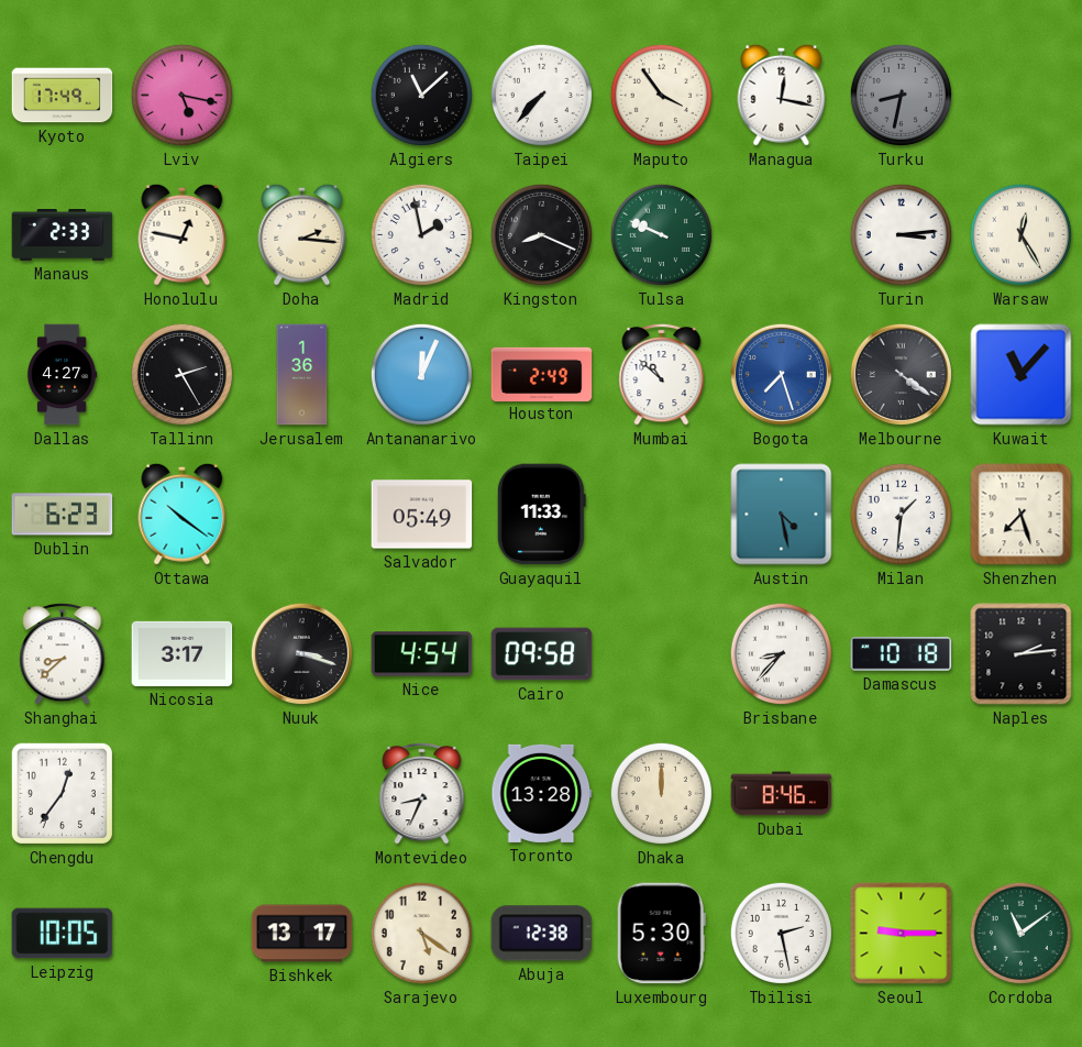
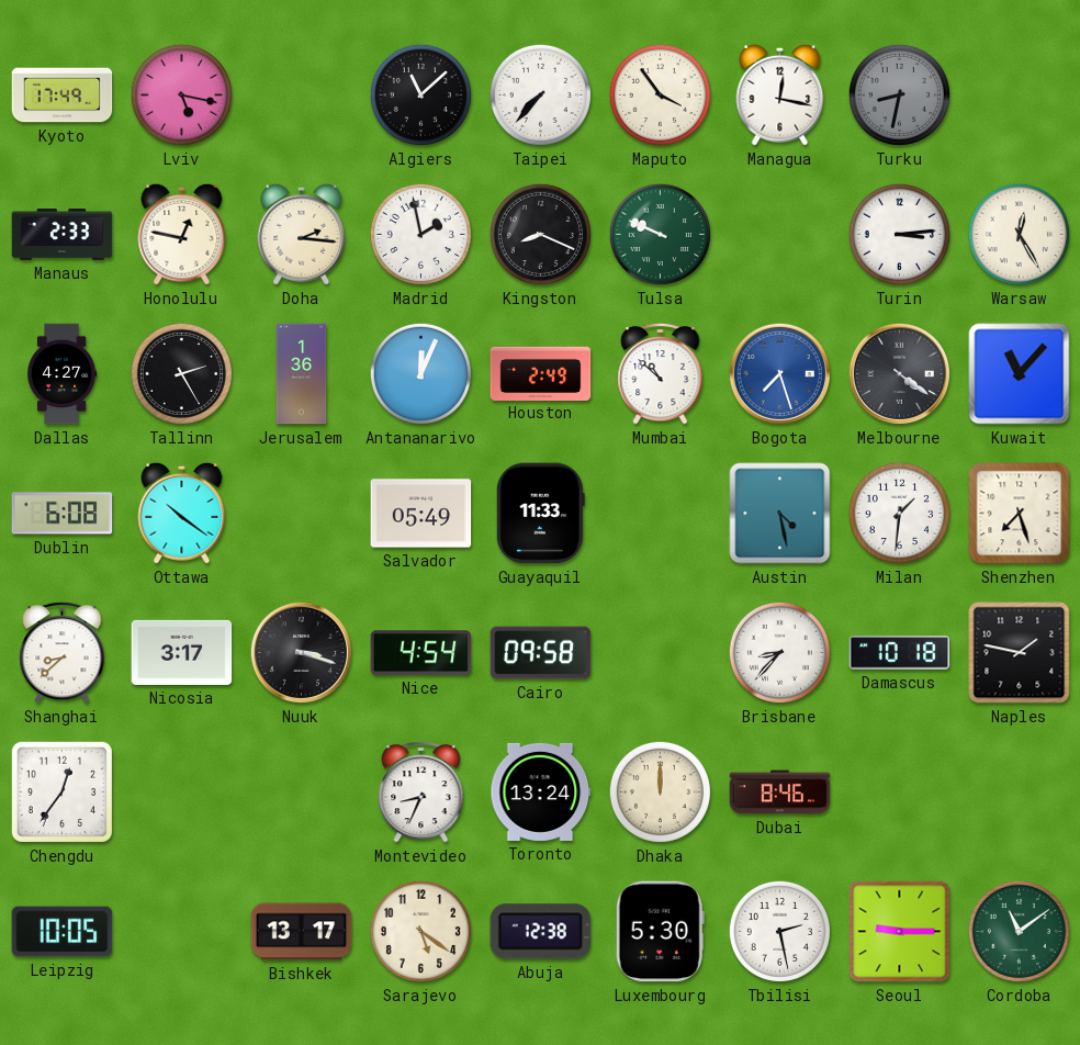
Dublin: 6:23 -> 6:08
Naples: 2:14 -> 1:47
Toronto: 13:28 -> 13:24
